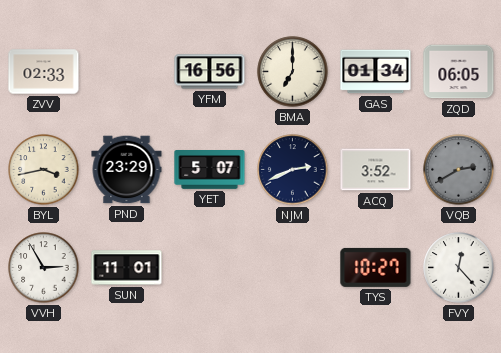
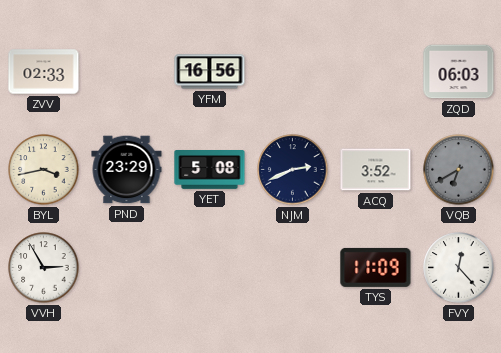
BMA: 7:00 -> none
GAS: 01:34 -> none
ZQD: 06:05 -> 06:03
YET: 5:07 -> 5:08
VQB: 2:40 -> 6:40
SUN: 11:01 -> none
TYS: 10:27 -> 11:09
